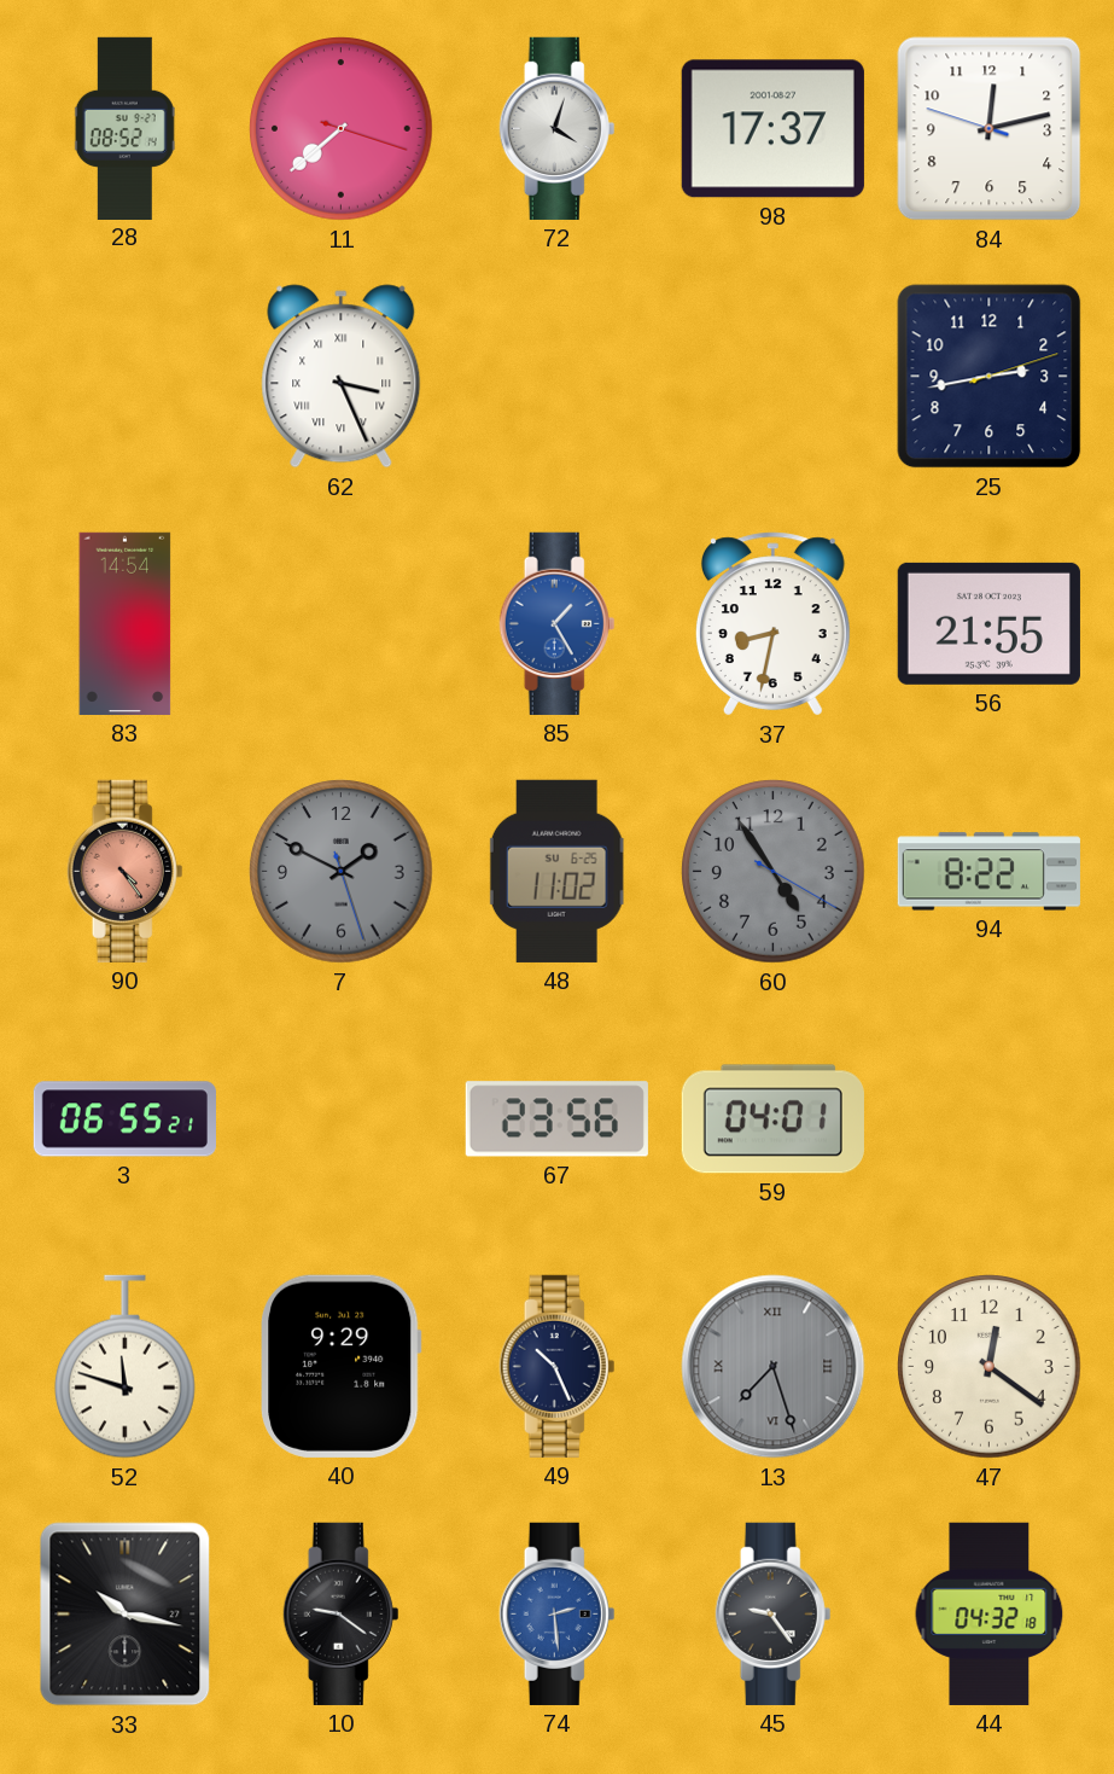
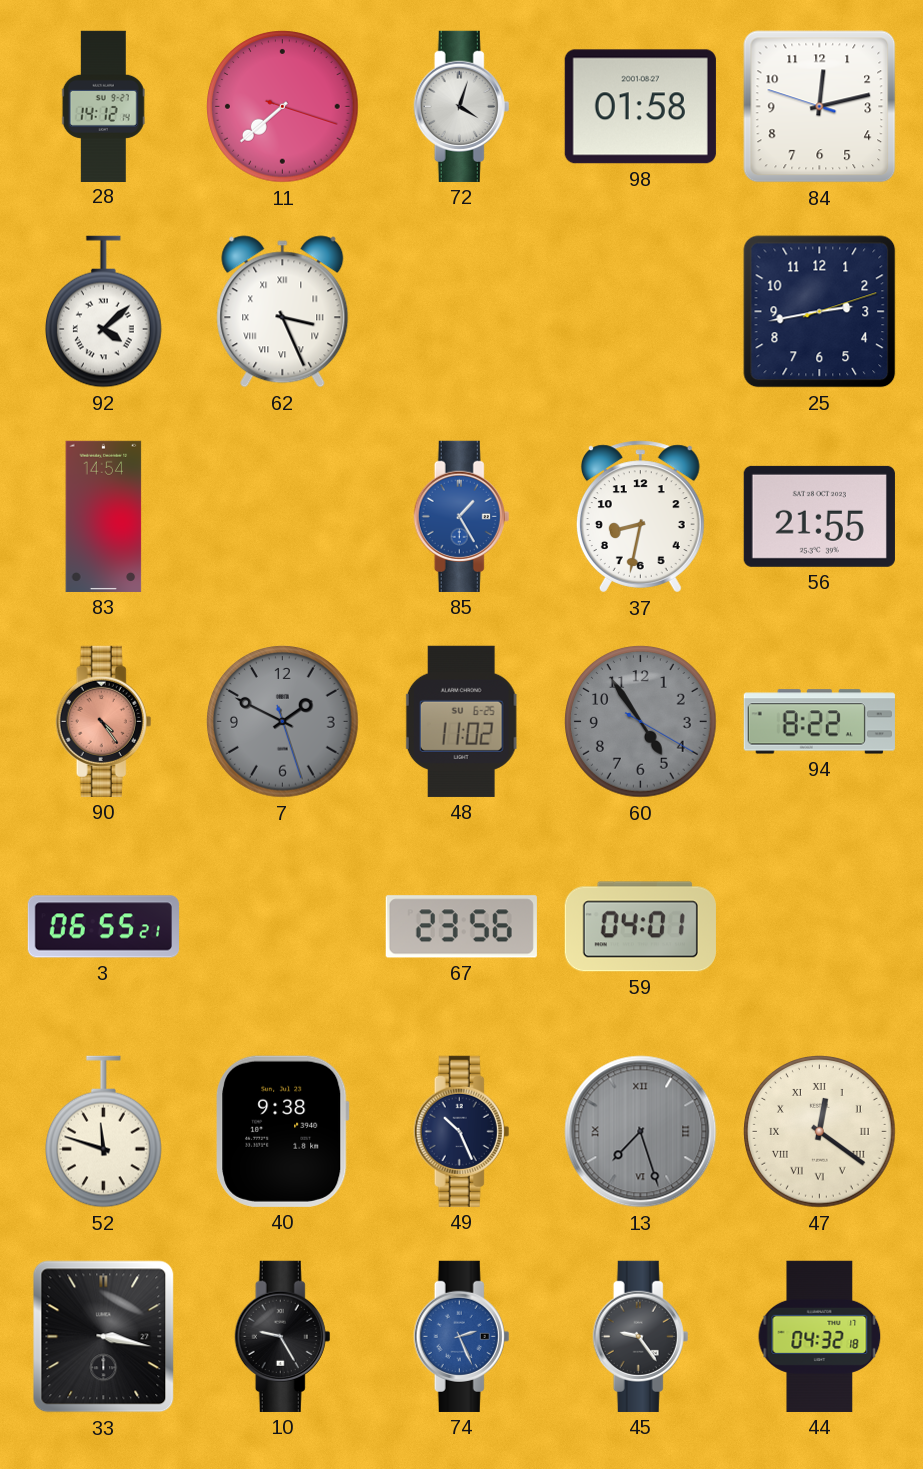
28: 08:52 -> 14:12
98: 17:37 -> 01:58
92: none -> 4:08
40: 9:29 -> 9:38
47 numerals: Arabic -> Roman
33: 10:17 -> 3:17
10: 9:21 -> 9:25
74: 2:29 -> 2:26
